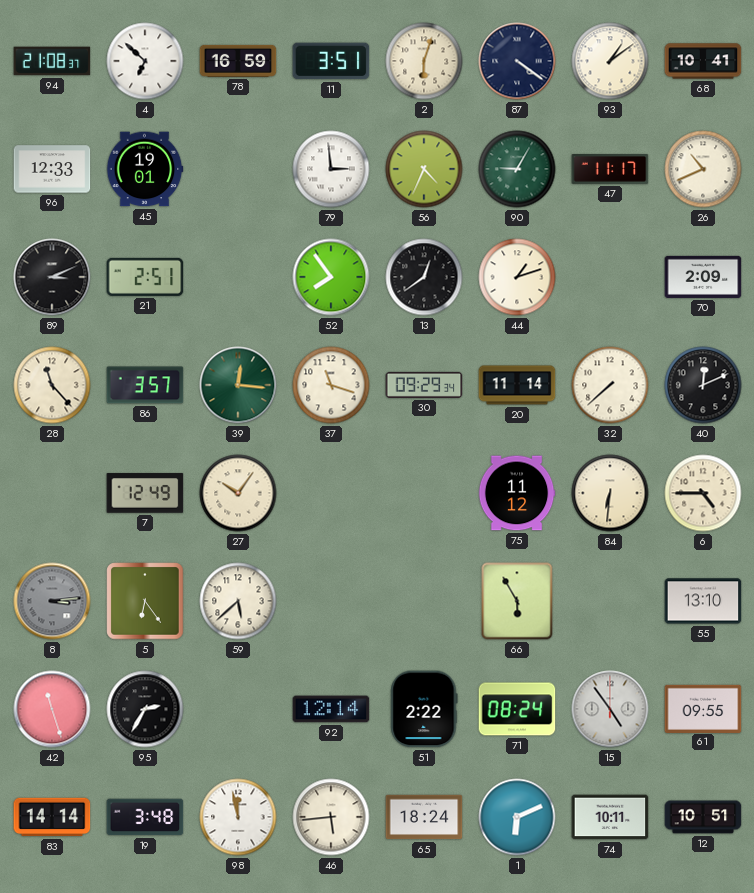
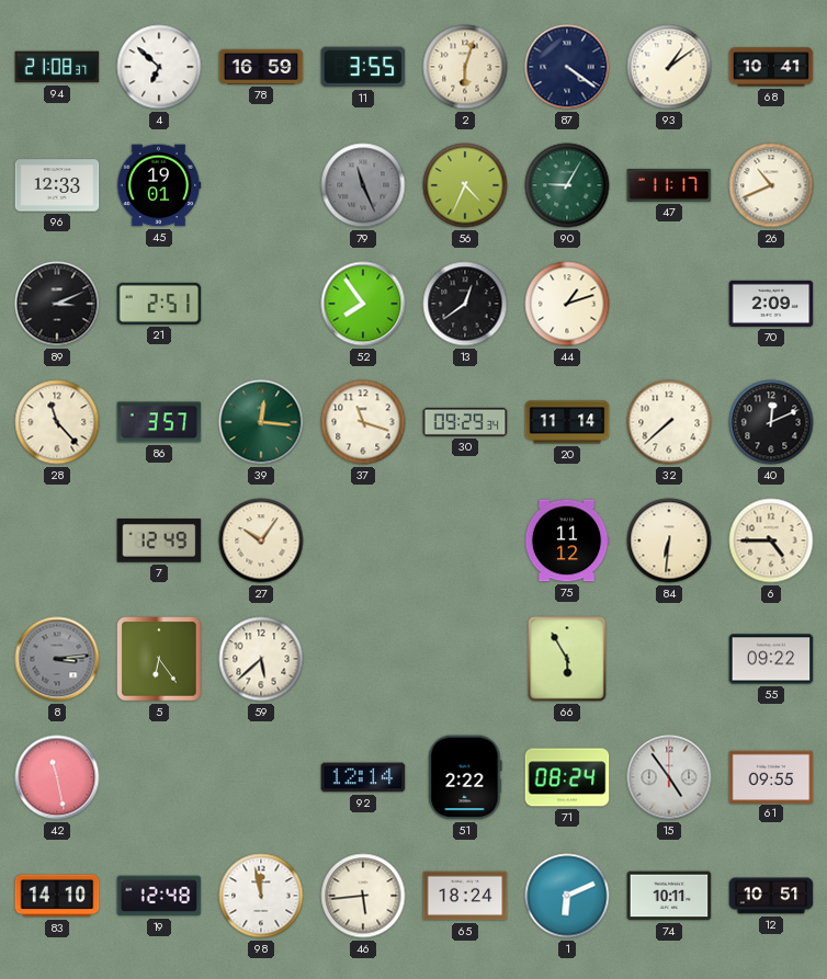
11: 3:51 -> 3:55
79: 2:59 -> 11:26
79 dial: white -> grey
55: 13:10 -> 09:22
42: 11:27 -> 11:28
95: 2:35 -> none
83: 14:14 -> 14:10
19: 3:48 -> 12:48
